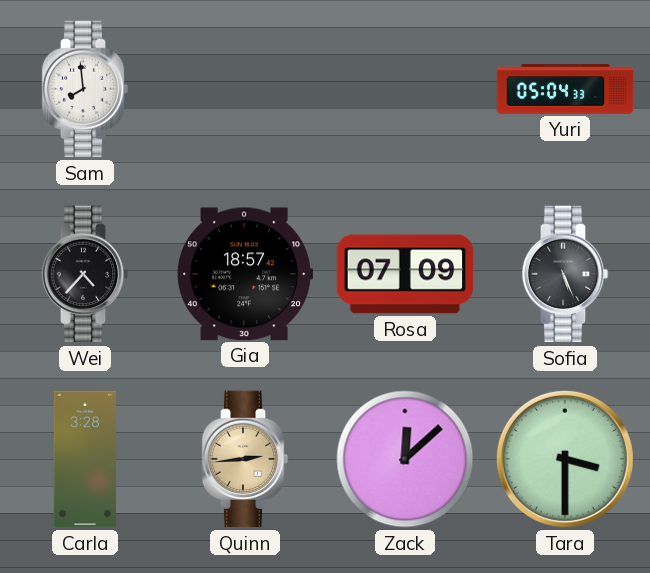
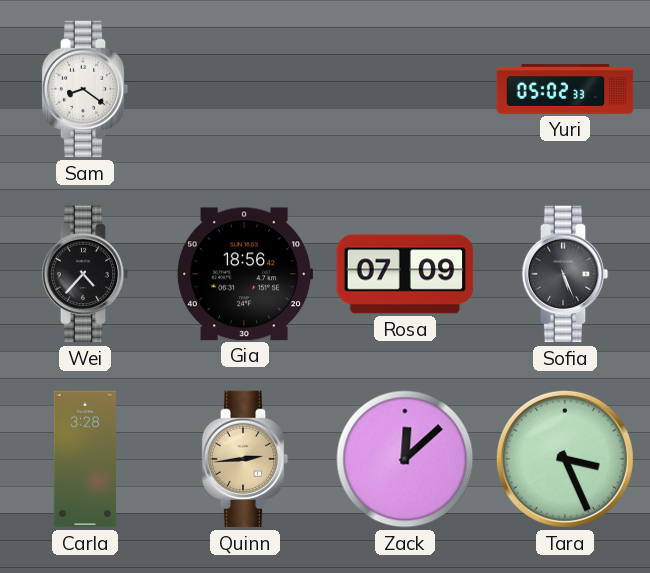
Sam: 7:59 -> 8:21
Yuri: 05:04 -> 05:02
Gia: 18:57 -> 18:56
Tara: 3:30 -> 3:26
